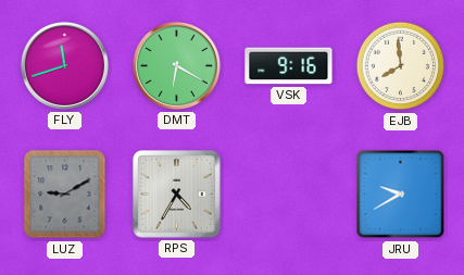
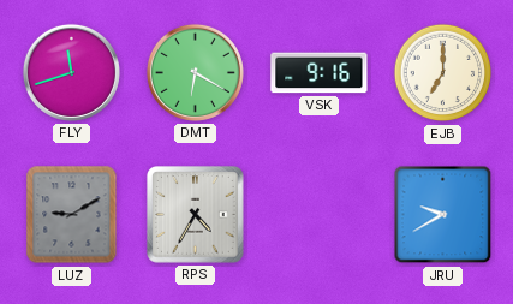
EJB: 7:59 -> 7:00
